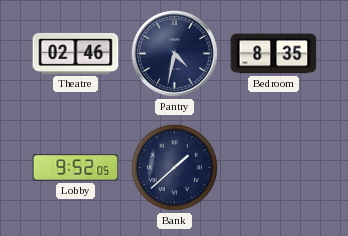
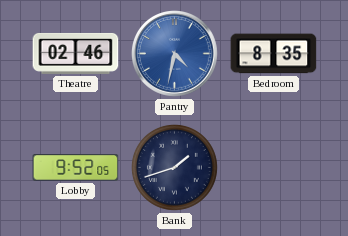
Pantry dial: navy -> blue
Bank: 1:38 -> 1:42
